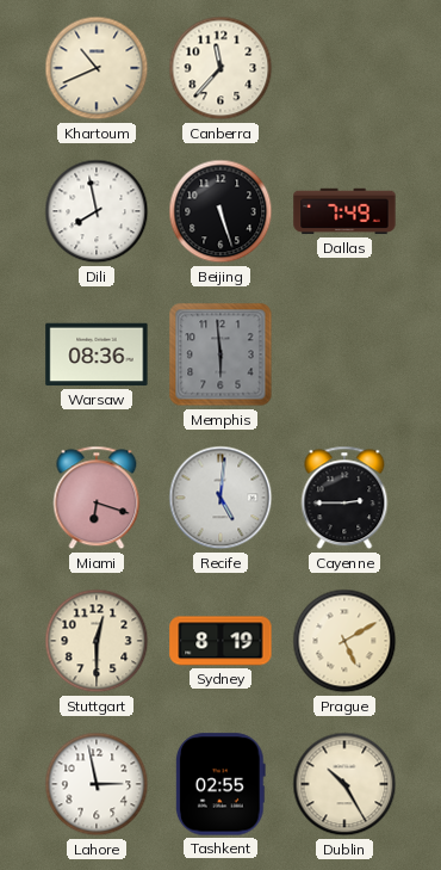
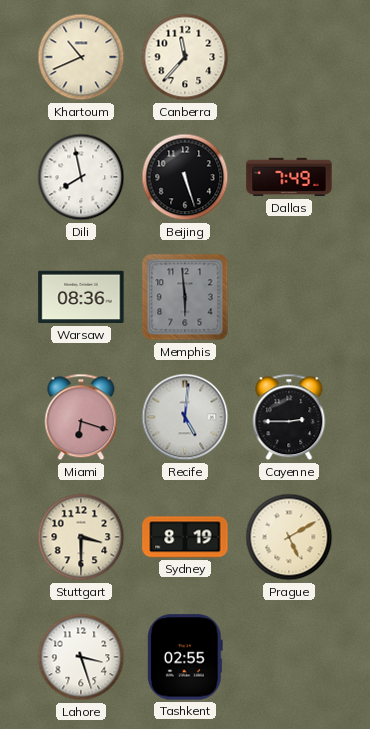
Stuttgart: 12:30 -> 3:30
Lahore: 2:58 -> 3:27
Dublin: 10:25 -> none
